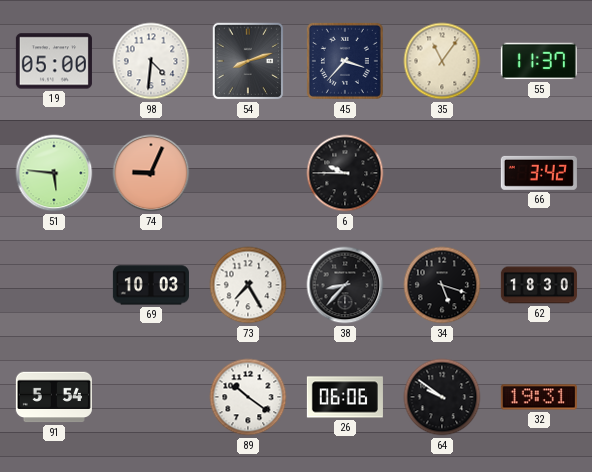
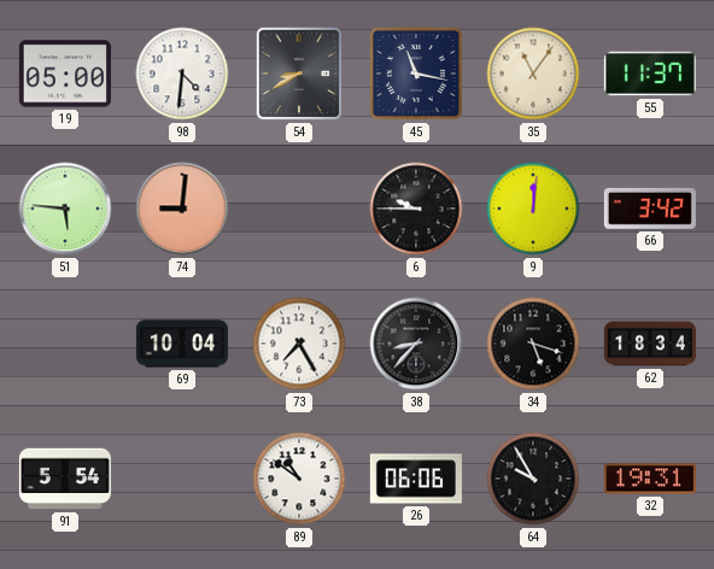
54: 8:12 -> 8:40
45: 3:37 -> 11:17
74: 9:04 -> 9:01
9: none -> 12:01
69: 10:03 -> 10:04
62: 18:30 -> 18:34
89: 10:21 -> 10:51
64: 9:51 -> 9:55
